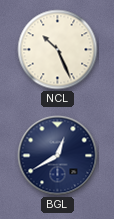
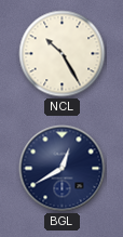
NCL: 10:26 -> 10:25
